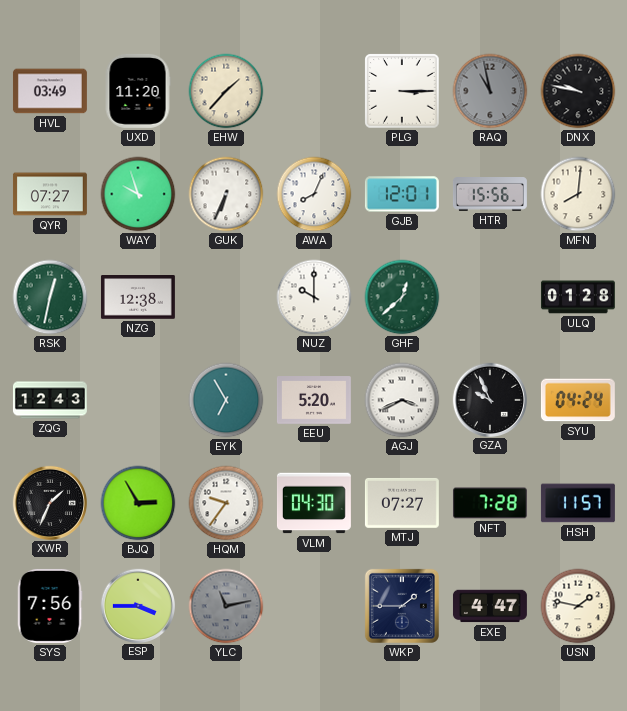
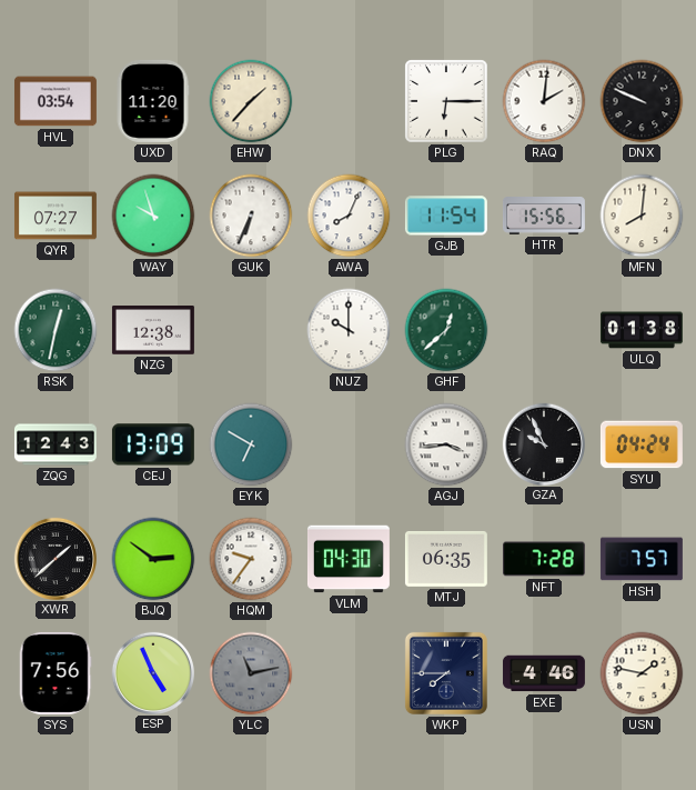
HVL: 03:49 -> 03:54
PLG: 3:15 -> 6:15
RAQ: 10:58 -> 2:01
RAQ dial: grey -> white
DNX: 9:47 -> 9:49
GJB: 12:01 -> 11:54
ULQ: 01:28 -> 01:38
CEJ: none -> 13:09
EYK: 6:55 -> 6:50
EEU: 5:20 -> none
AGJ: 3:41 -> 3:44
XWR: 1:34 -> 1:38
BJQ: 2:55 -> 2:51
MTJ: 07:27 -> 06:35
HSH: 11:57 -> 7:57
ESP: 3:45 -> 4:56
WKP: 1:45 -> 7:45
EXE: 4:47 -> 4:46
